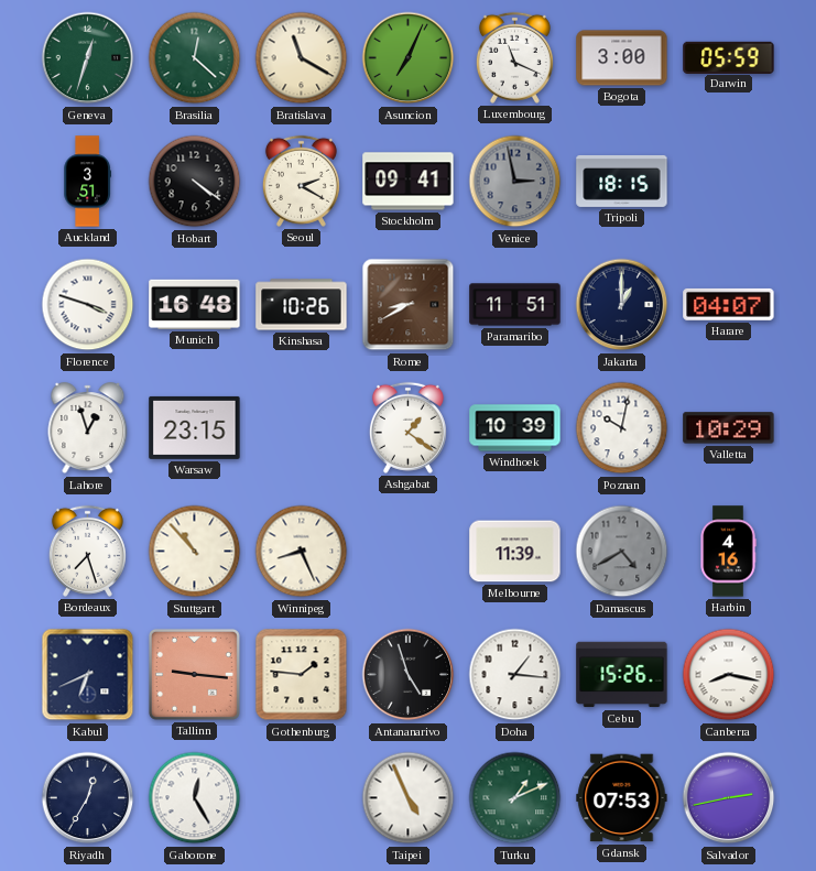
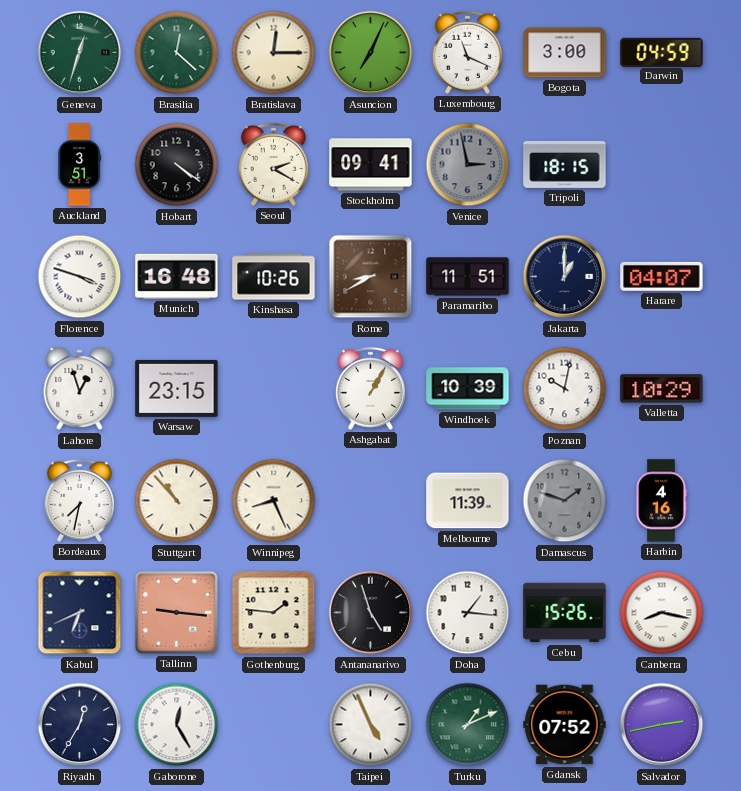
Bratislava: 11:20 -> 12:15
Darwin: 05:59 -> 04:59
Ashgabat: 1:21 -> 1:05
Bordeaux: 7:27 -> 7:32
Damascus: 4:40 -> 1:48
Gdansk: 07:53 -> 07:52
